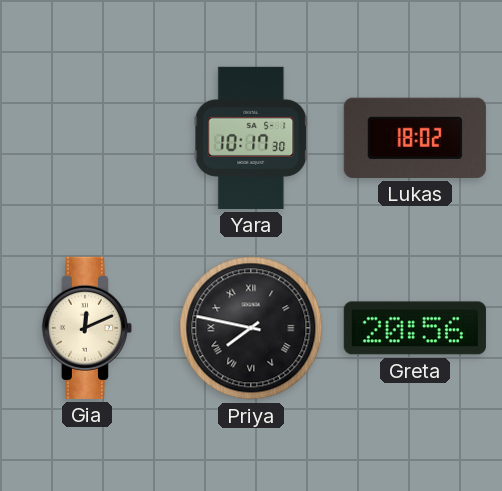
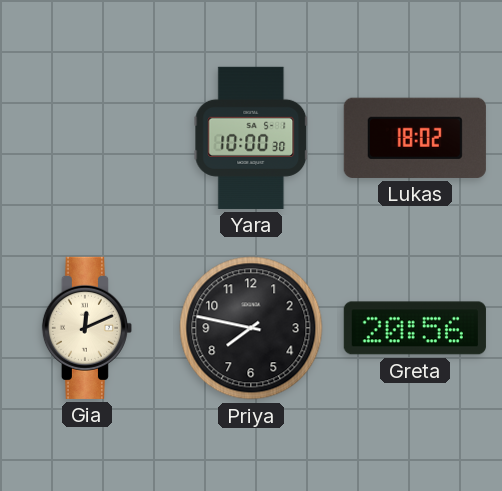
Yara: 10:17 -> 10:00
Priya numerals: Roman -> Arabic
